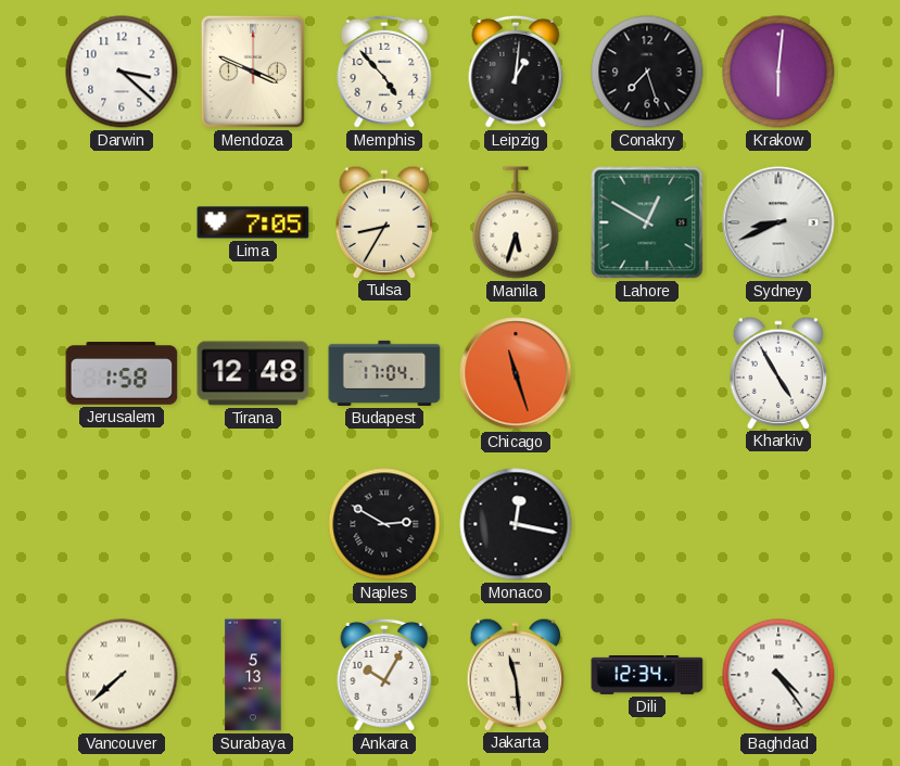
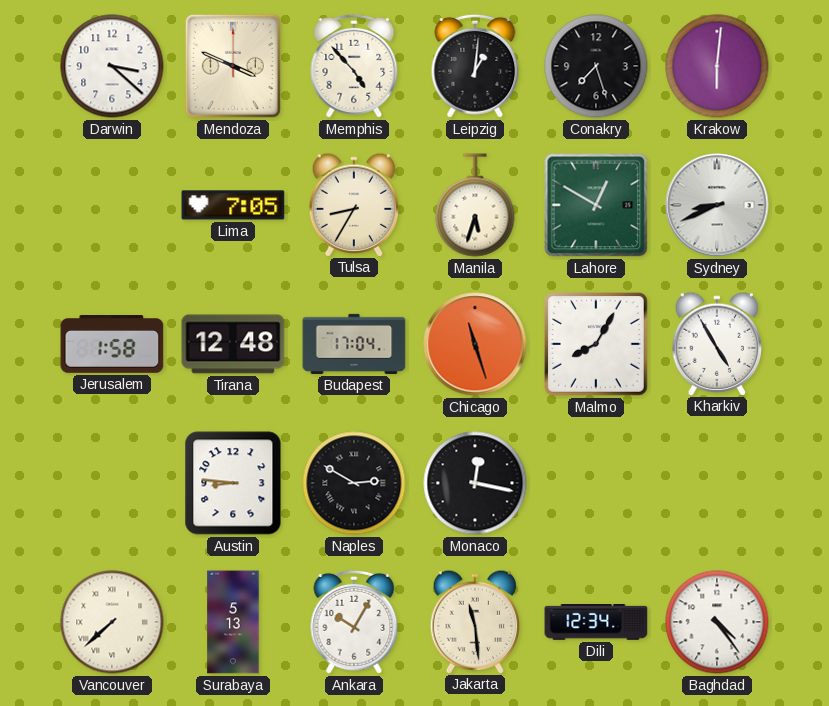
Malmo: none -> 8:05
Austin: none -> 8:46
